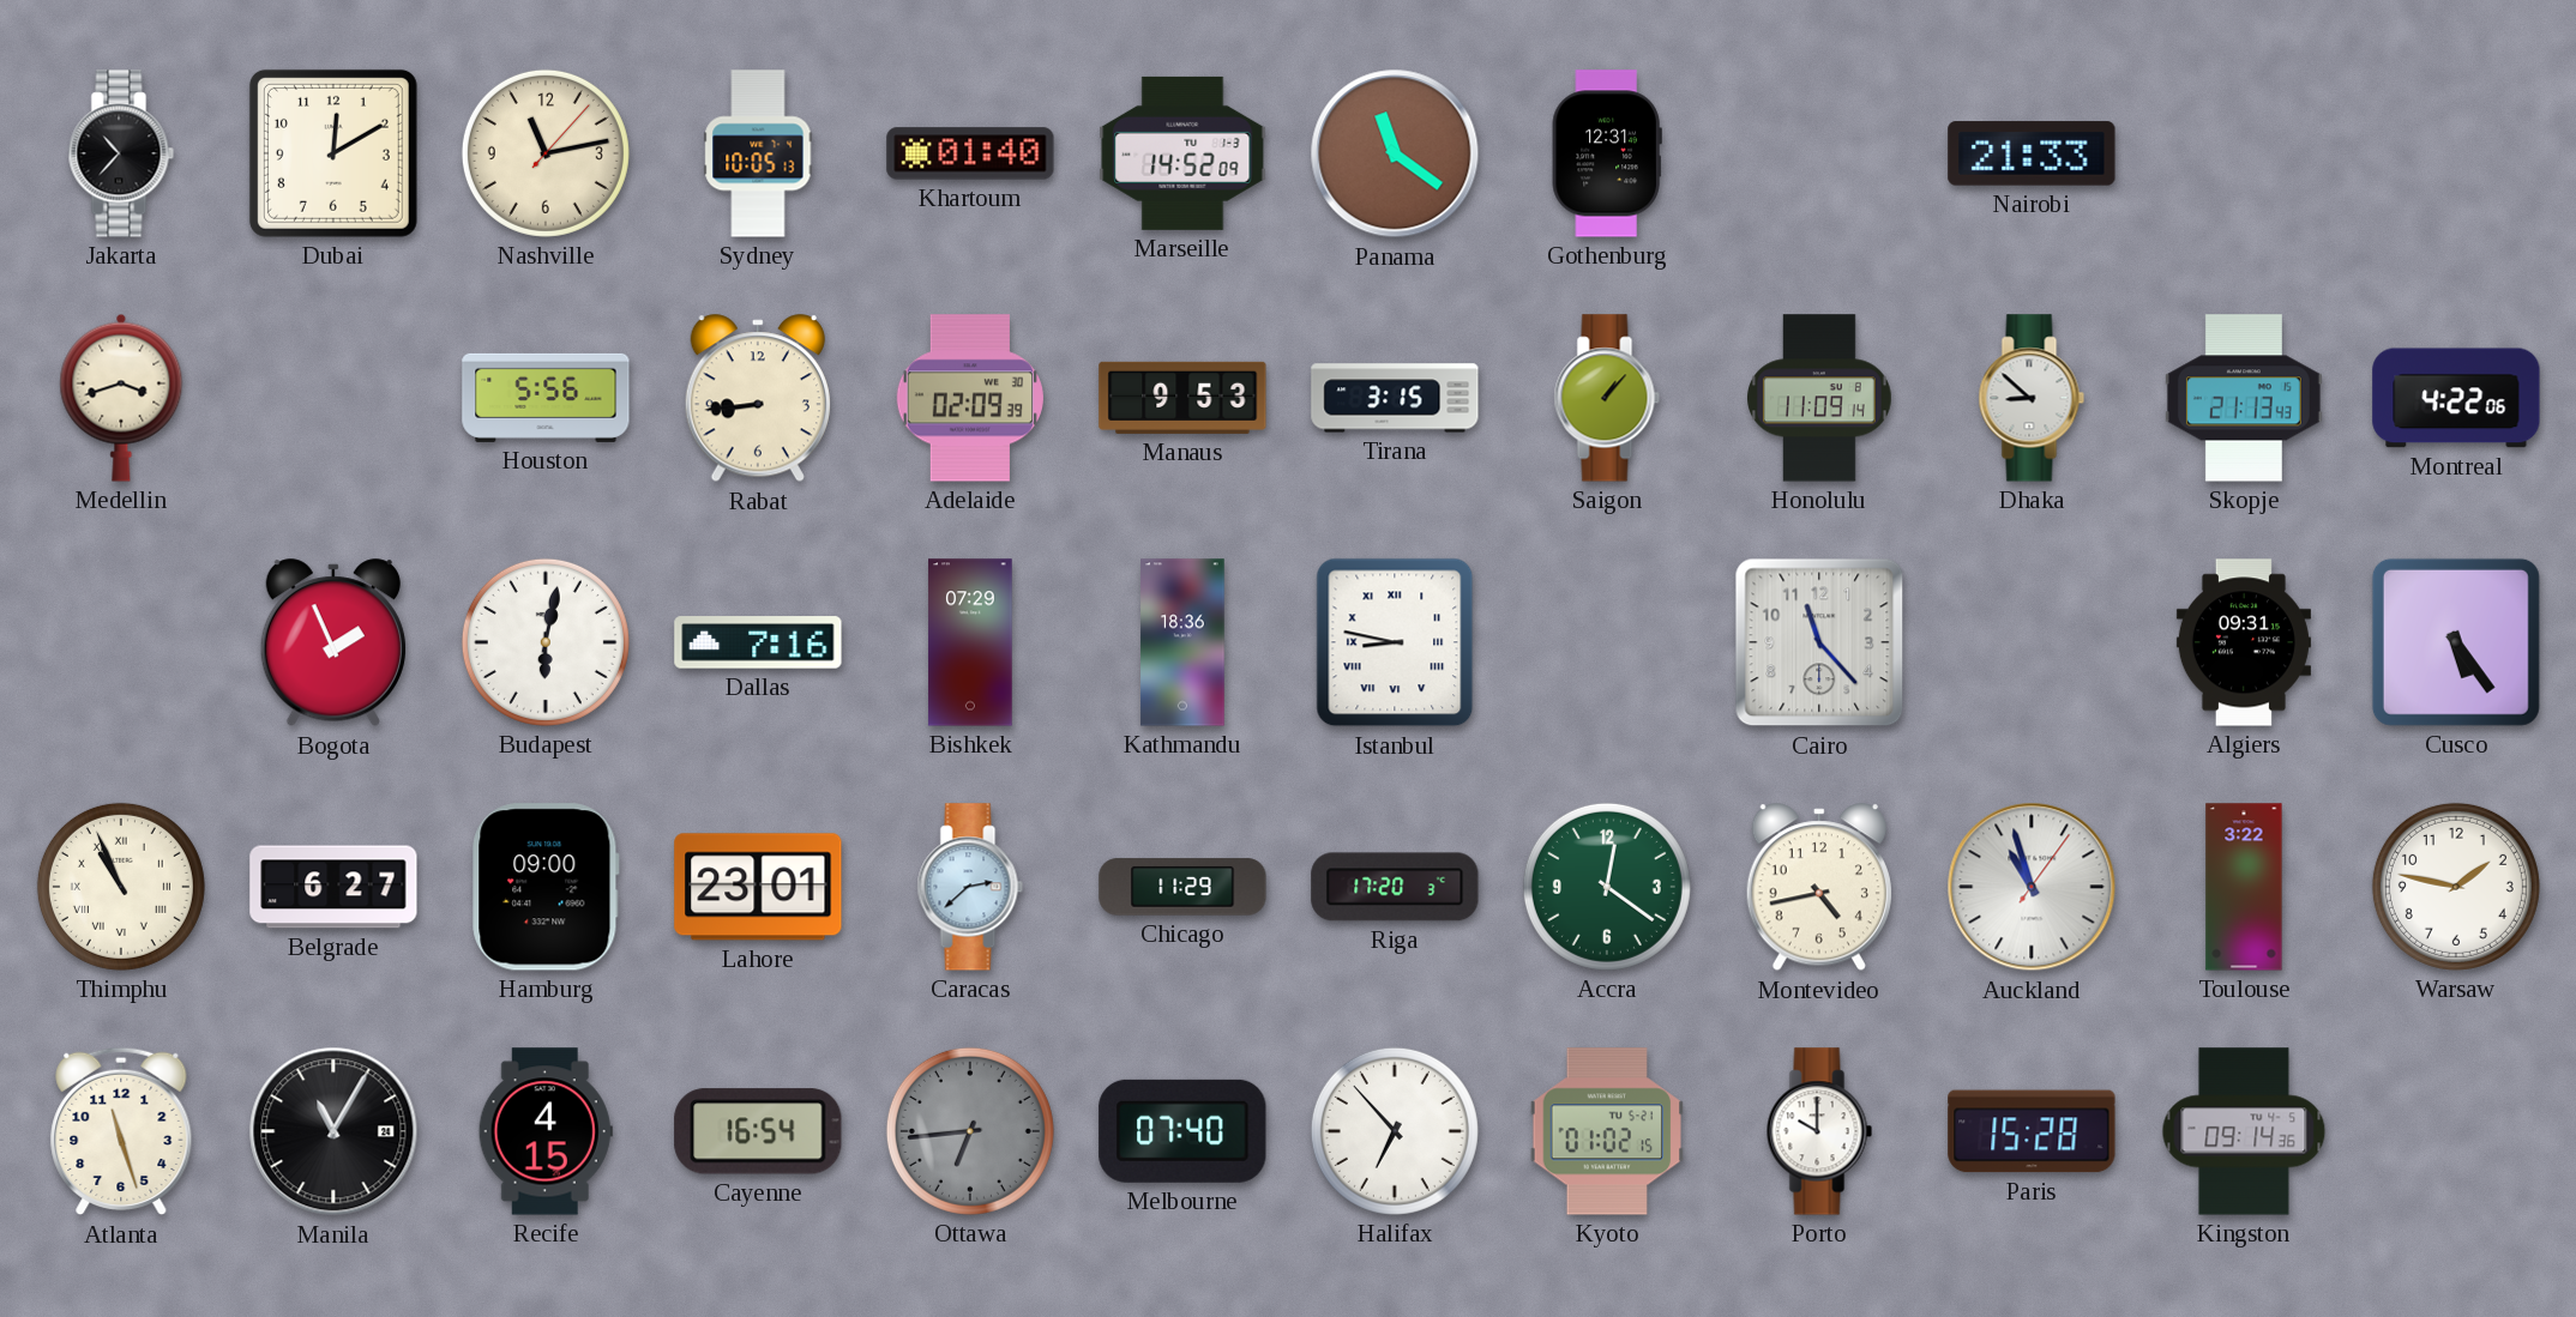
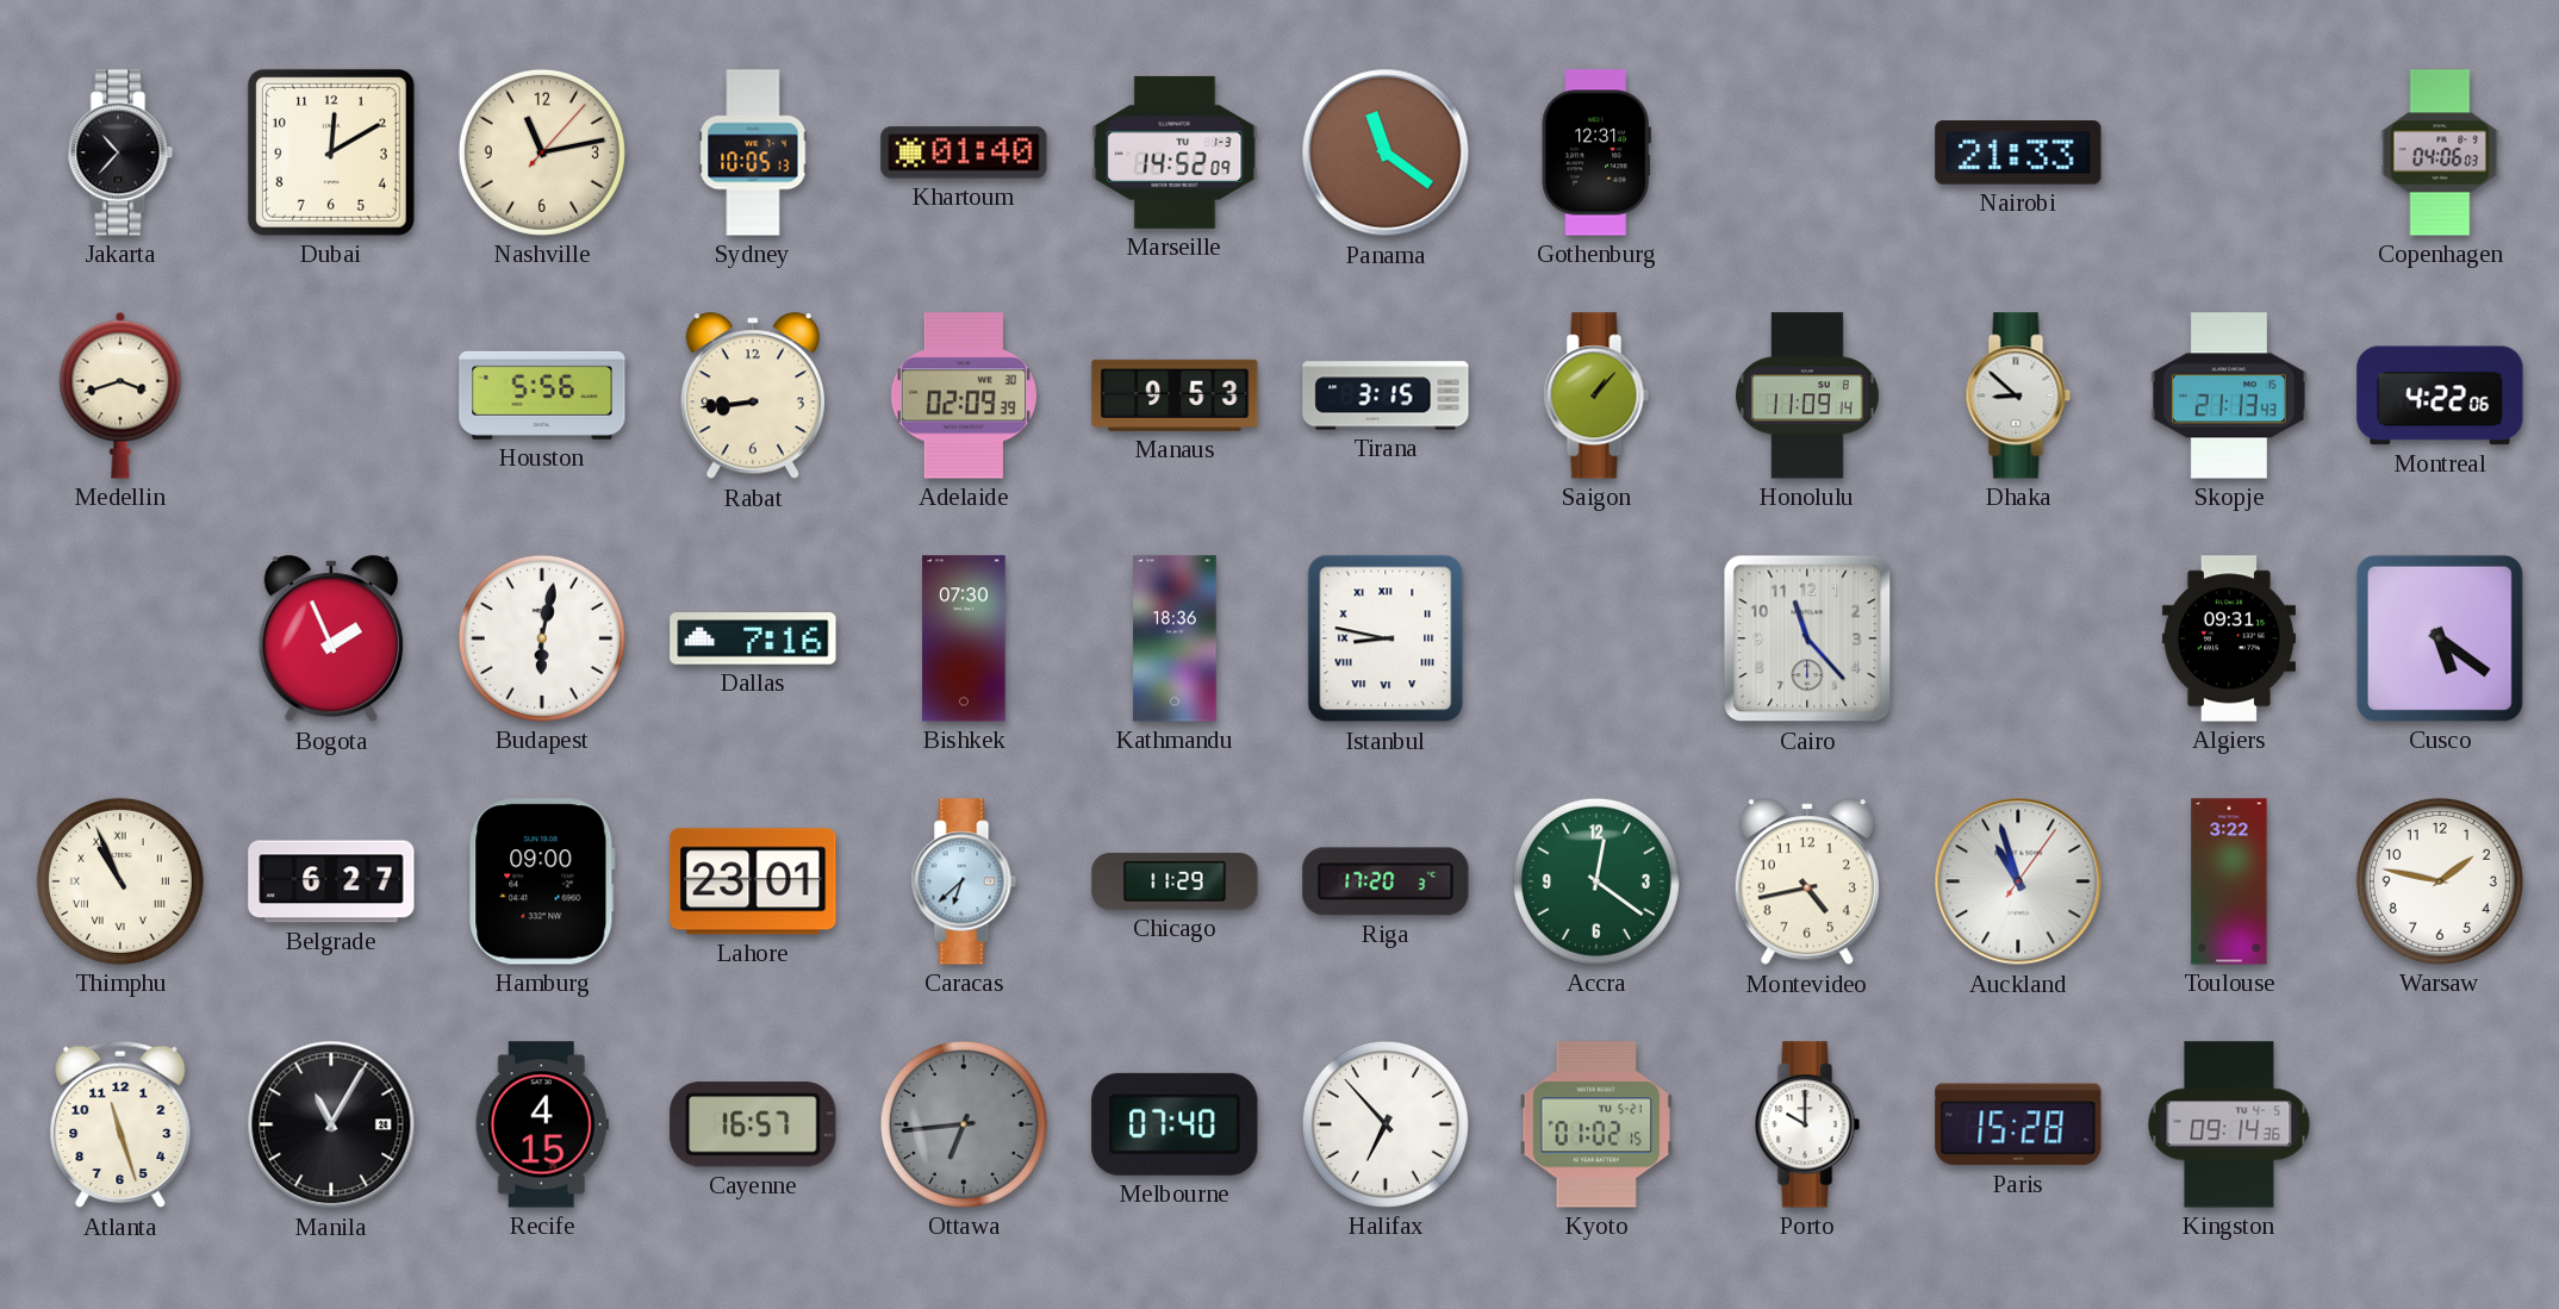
Copenhagen: none -> 04:06
Bishkek: 07:29 -> 07:30
Cusco: 5:24 -> 5:21
Caracas: 2:38 -> 6:38
Cayenne: 16:54 -> 16:57
